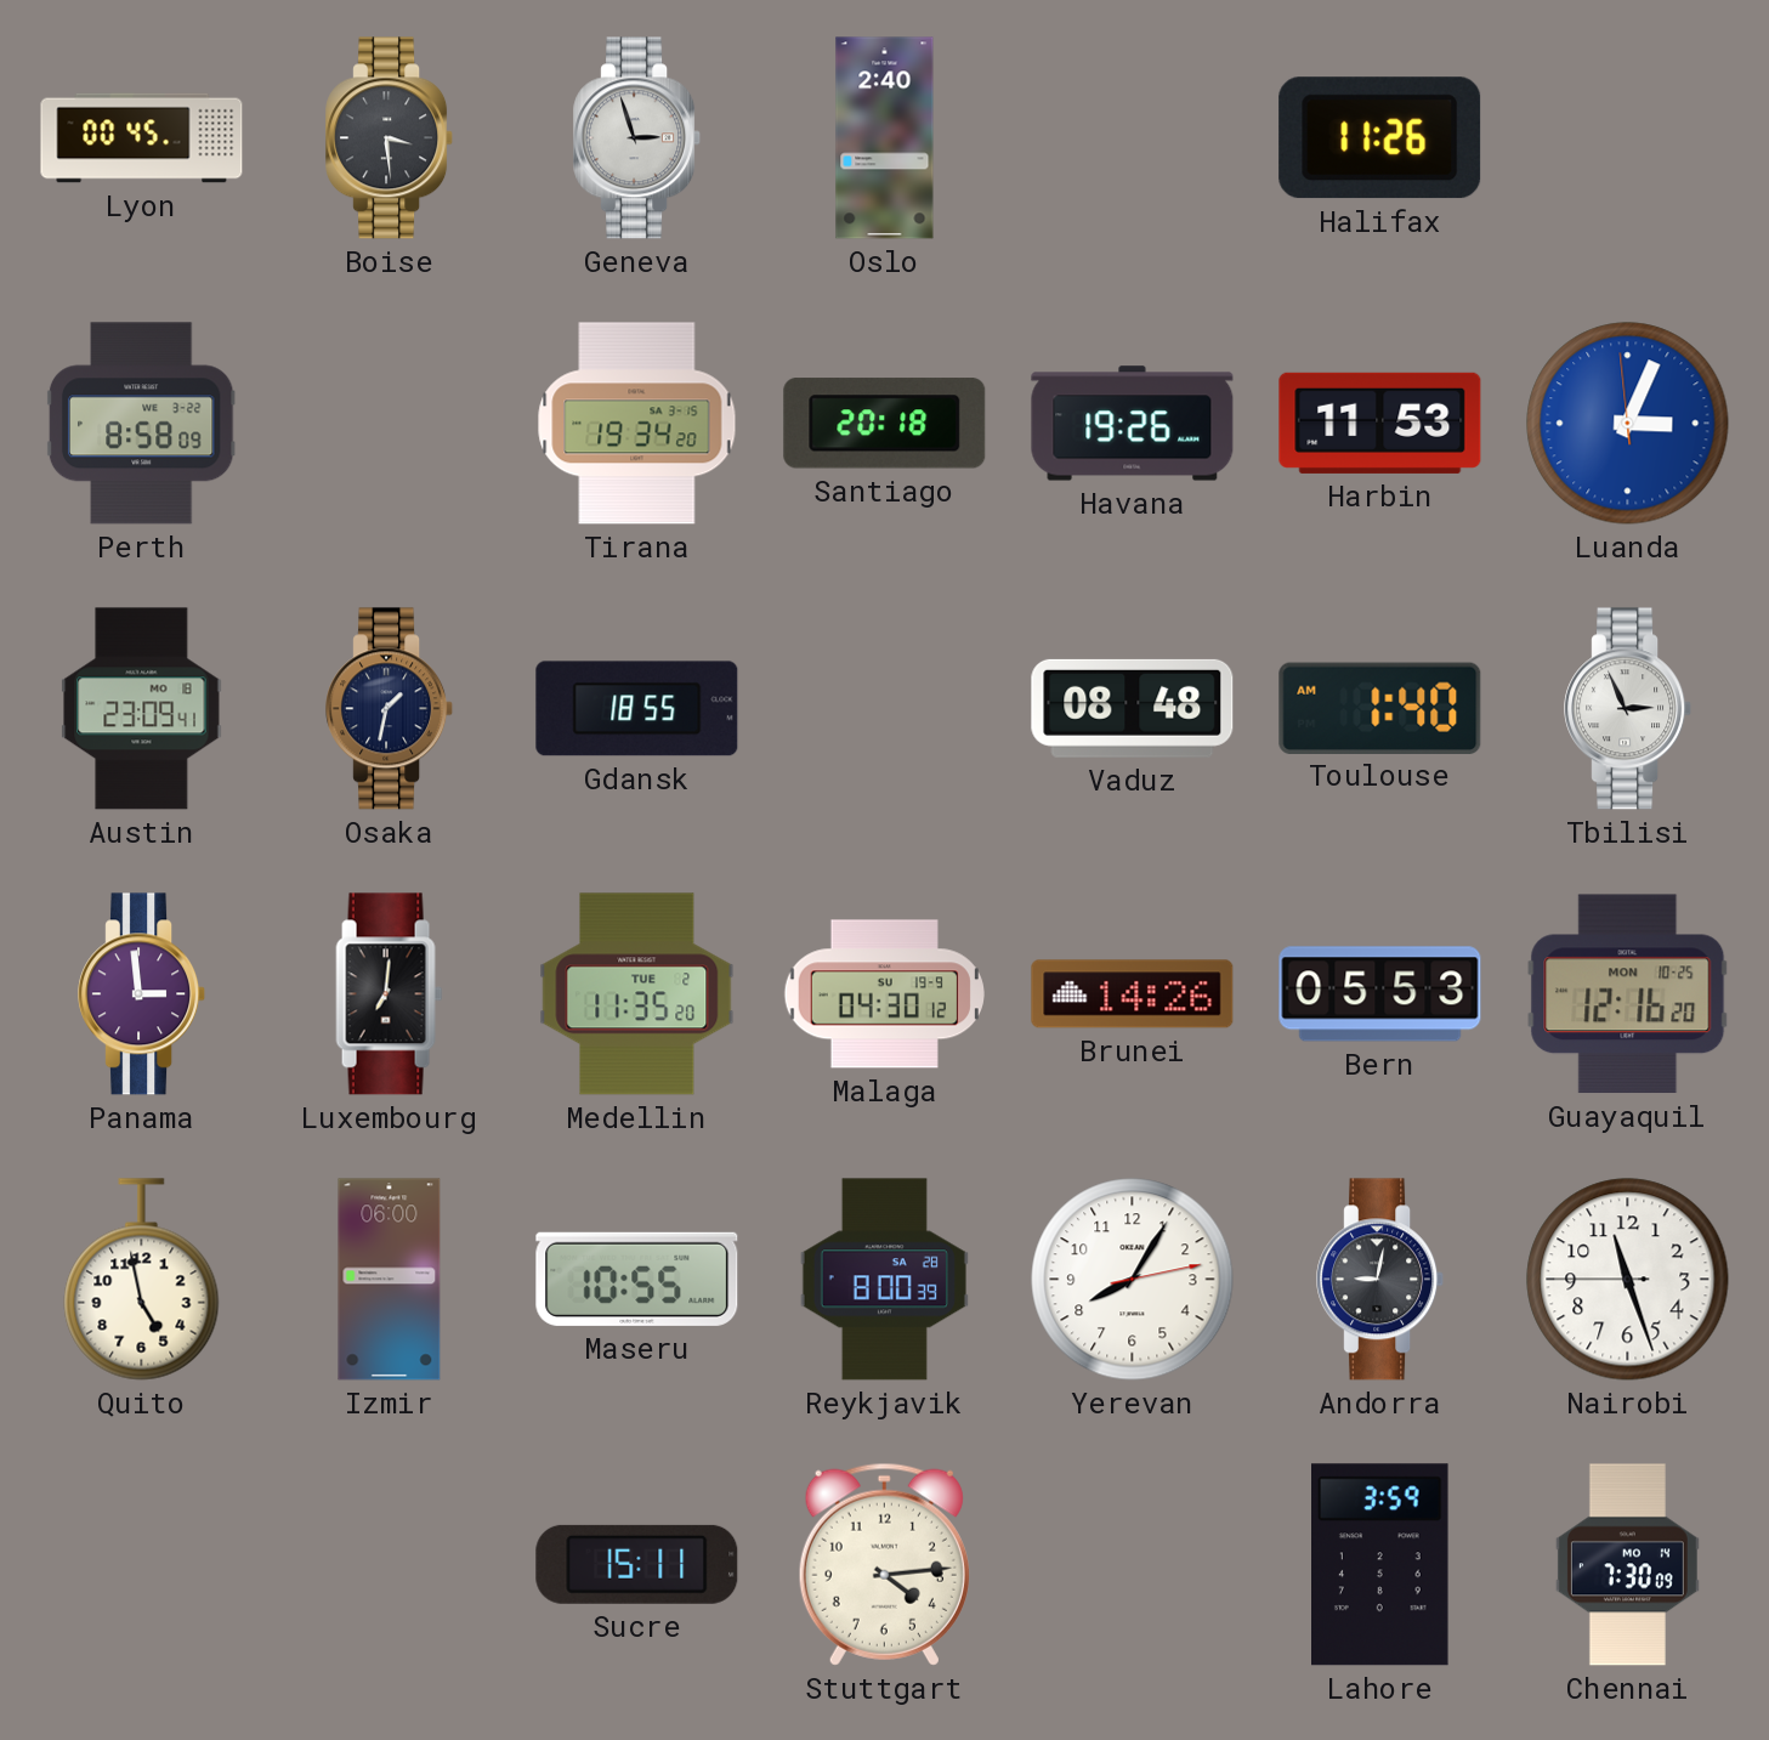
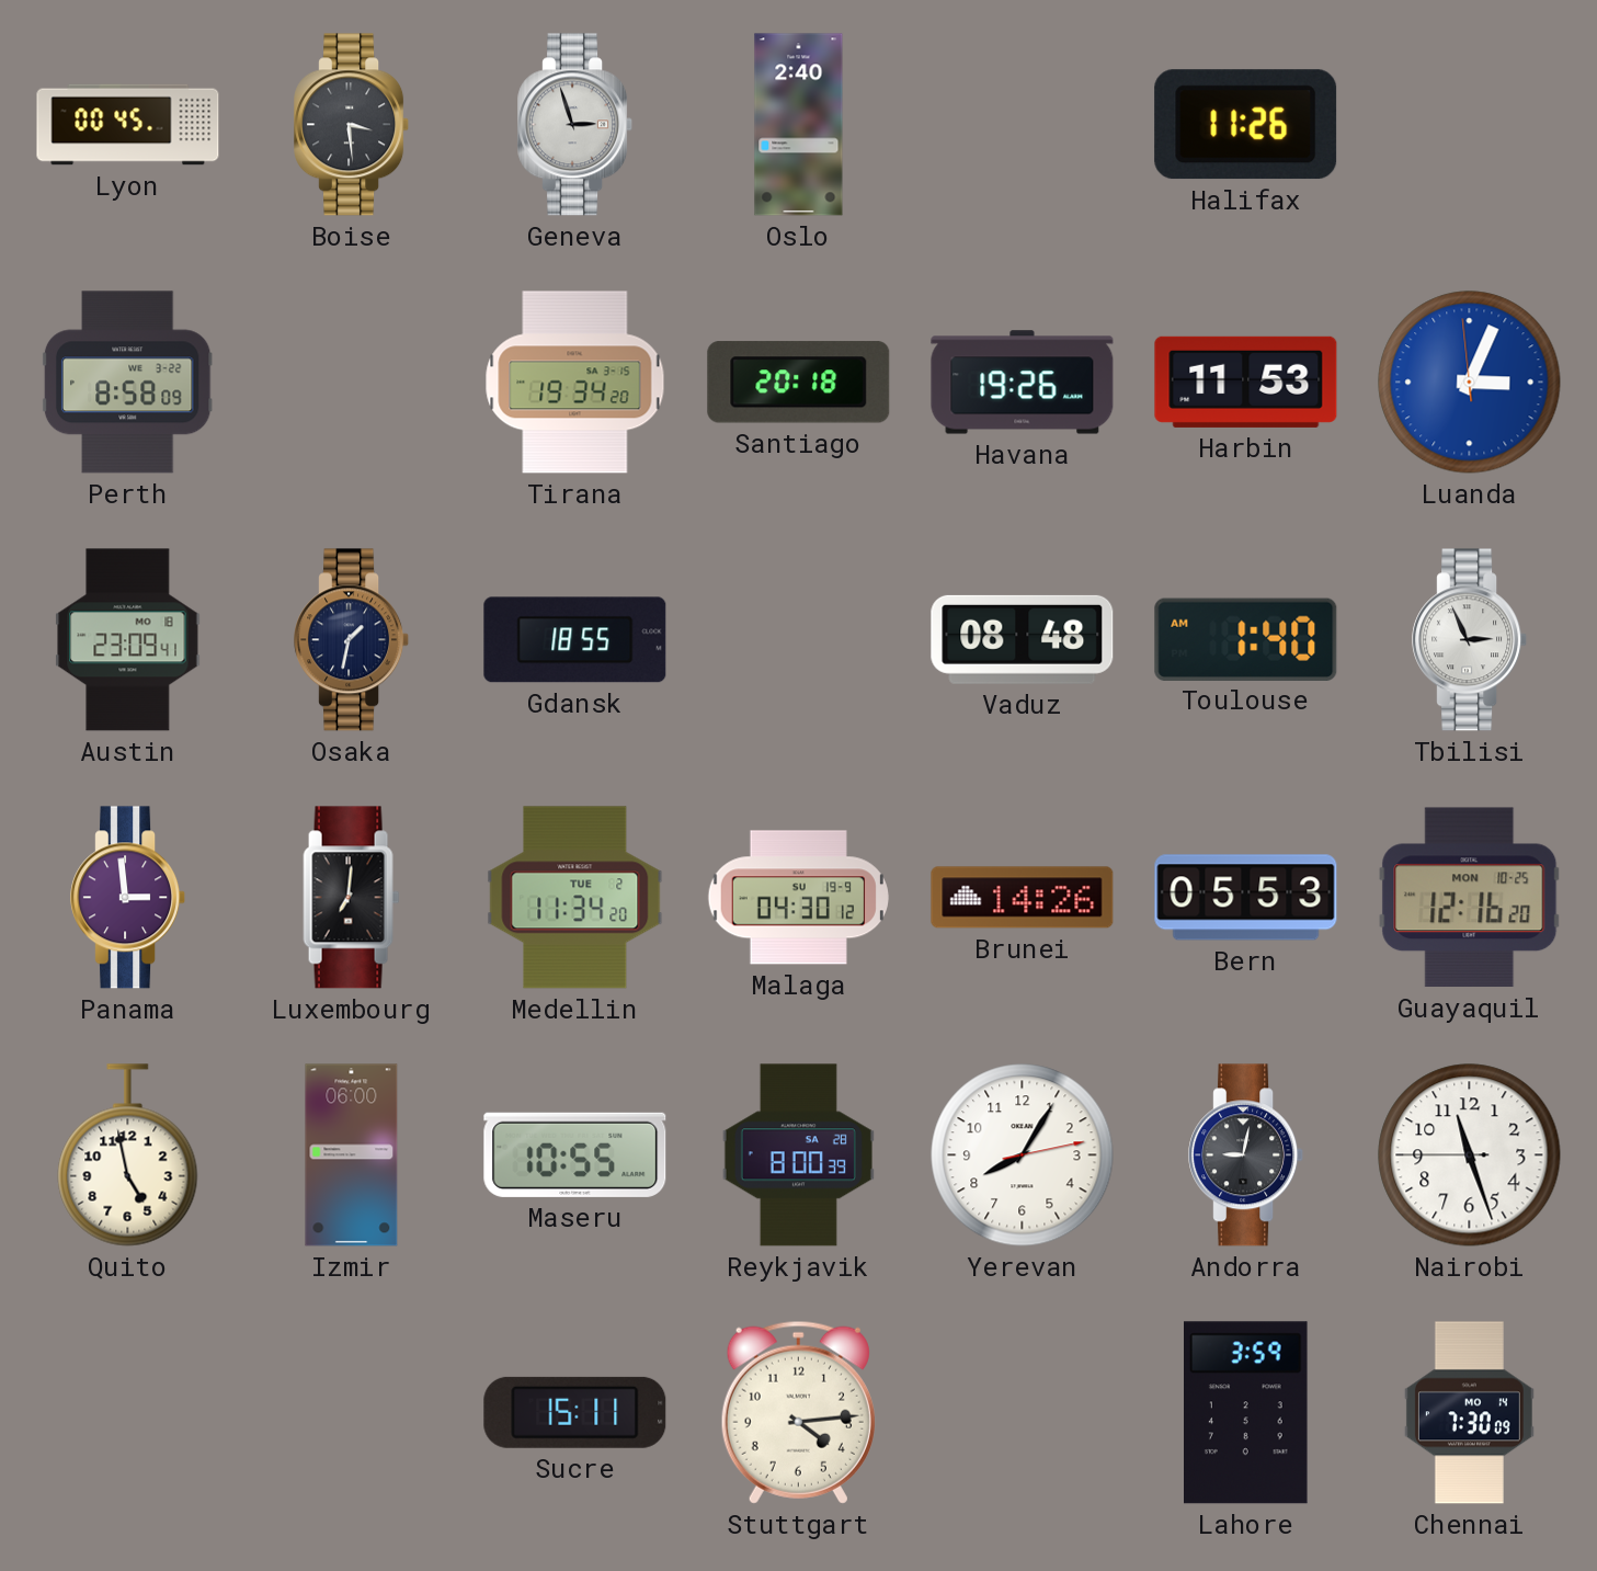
Medellin: 11:35 -> 11:34
